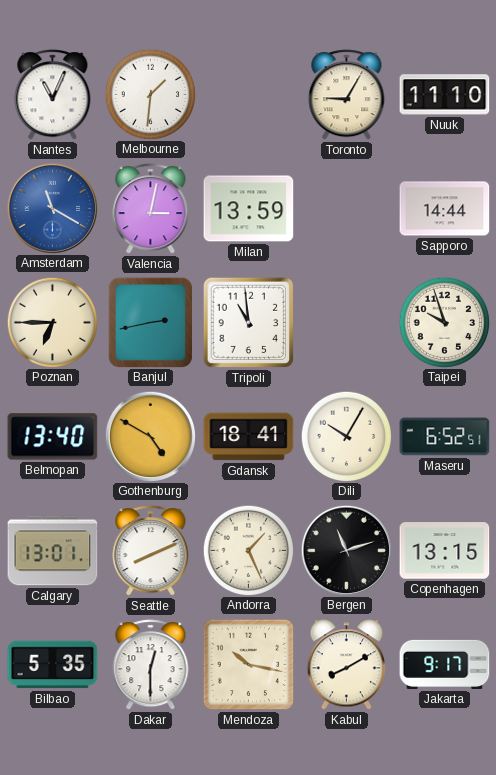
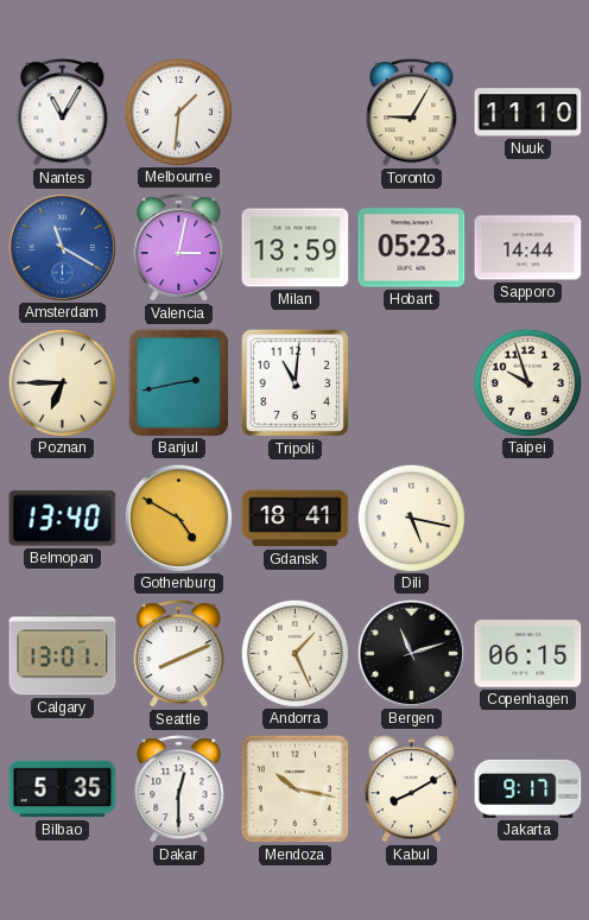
Nantes: 11:04 -> 11:05
Hobart: none -> 05:23
Tripoli: 10:59 -> 11:01
Dili: 10:05 -> 5:17
Maseru: 6:52 -> none
Copenhagen: 13:15 -> 06:15
